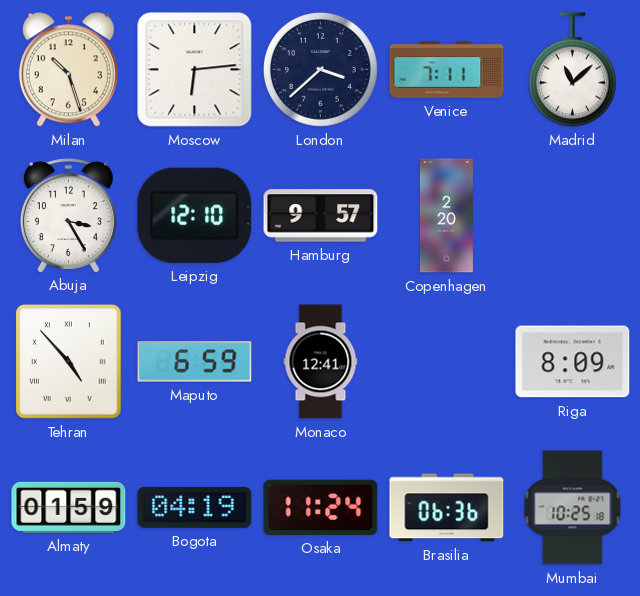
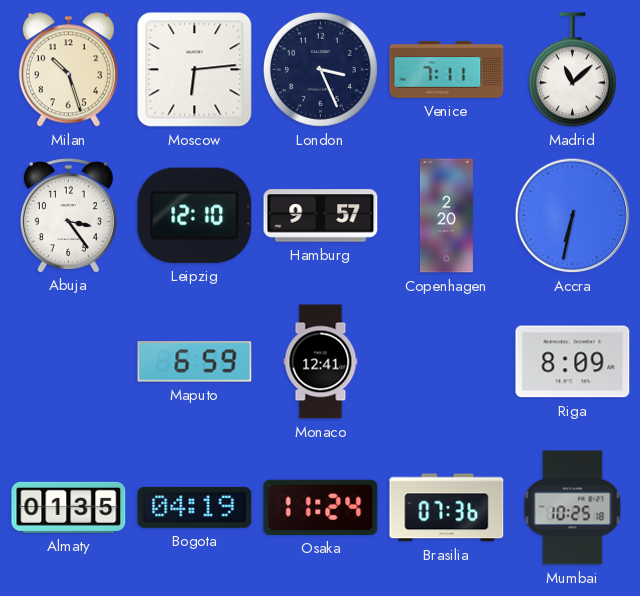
London: 3:38 -> 3:26
Abuja: 3:25 -> 3:24
Accra: none -> 6:32
Tehran: 4:53 -> none
Almaty: 01:59 -> 01:35
Brasilia: 06:36 -> 07:36
